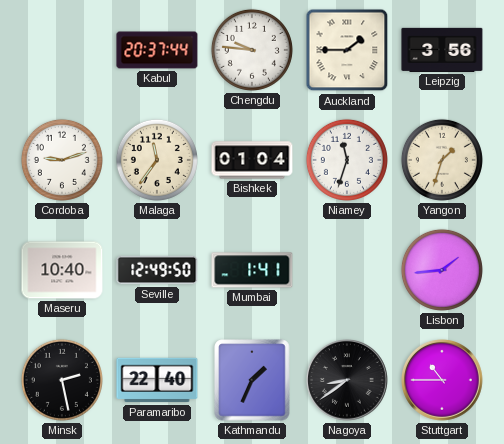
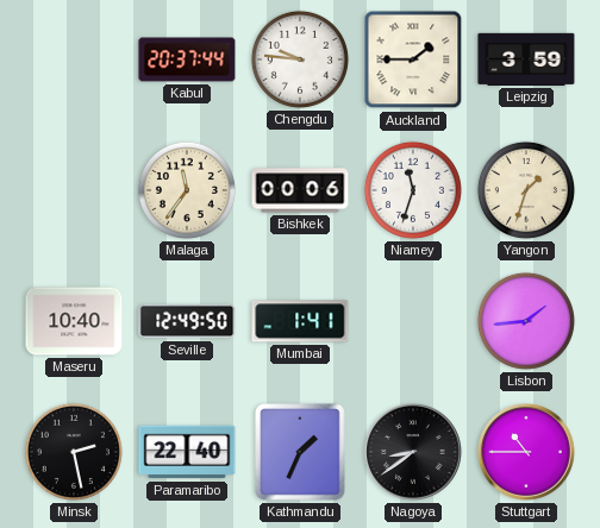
Leipzig: 3:56 -> 3:59
Cordoba: 9:12 -> none
Bishkek: 01:04 -> 00:06
